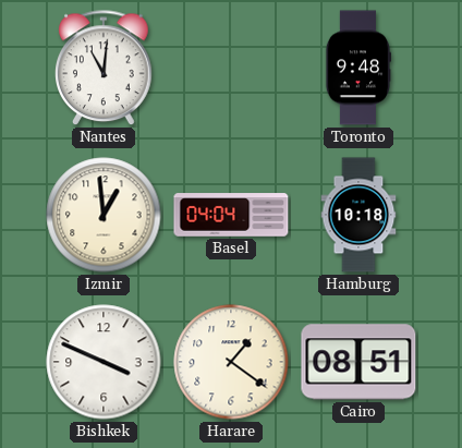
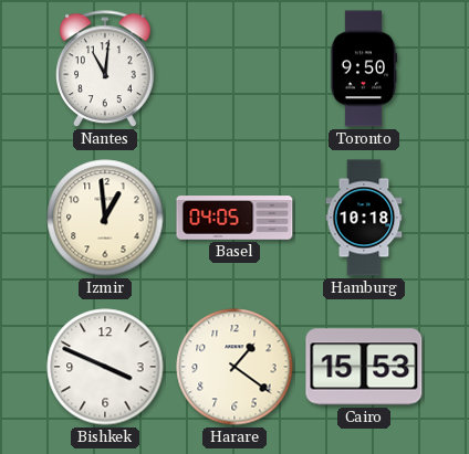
Toronto: 9:48 -> 9:50
Basel: 04:04 -> 04:05
Cairo: 08:51 -> 15:53
